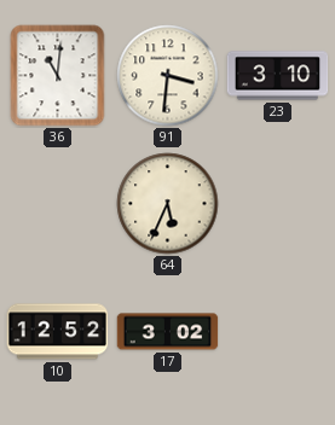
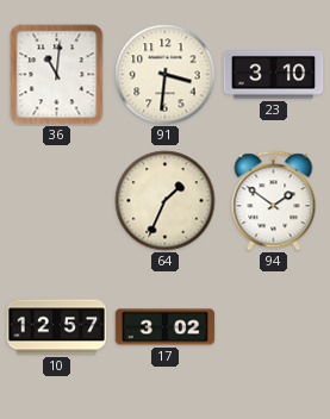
64: 5:34 -> 1:34
94: none -> 1:51
10: 12:52 -> 12:57
